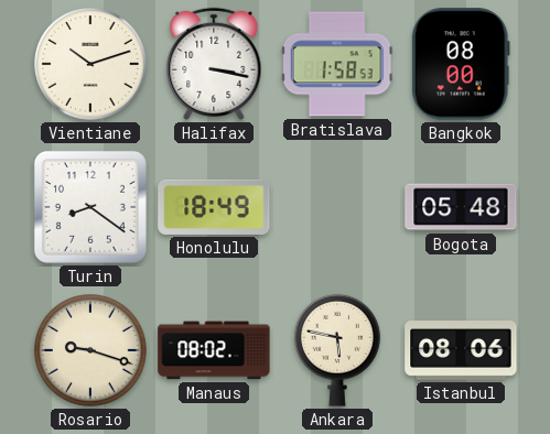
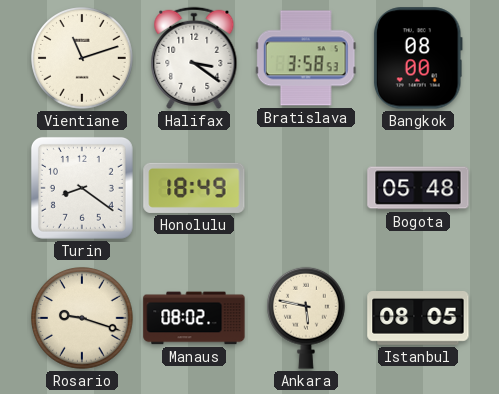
Vientiane: 10:12 -> 11:12
Halifax: 3:17 -> 3:21
Bratislava: 1:58 -> 3:58
Istanbul: 08:06 -> 08:05
